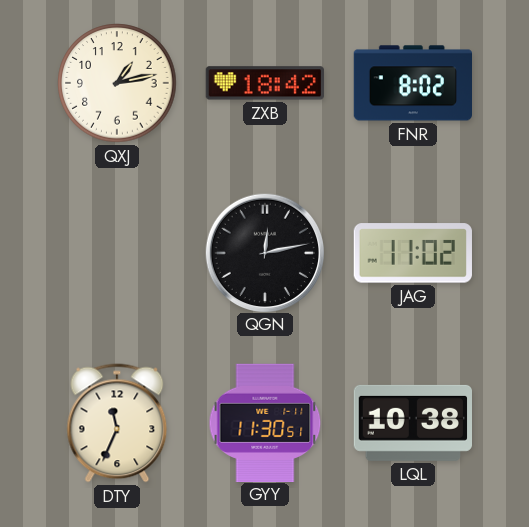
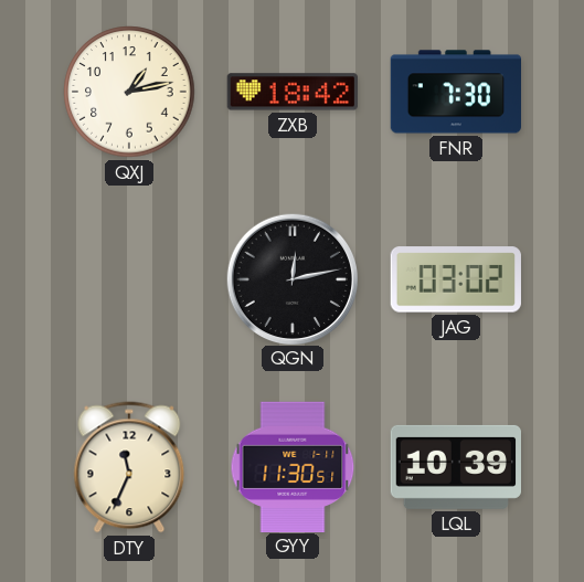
FNR: 8:02 -> 7:30
JAG: 11:02 -> 03:02
LQL: 10:38 -> 10:39
